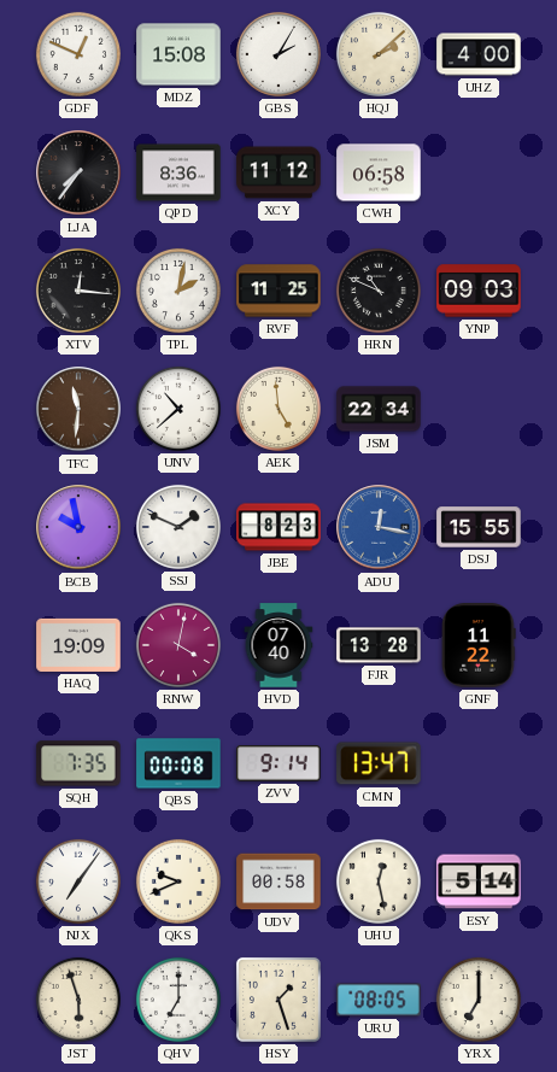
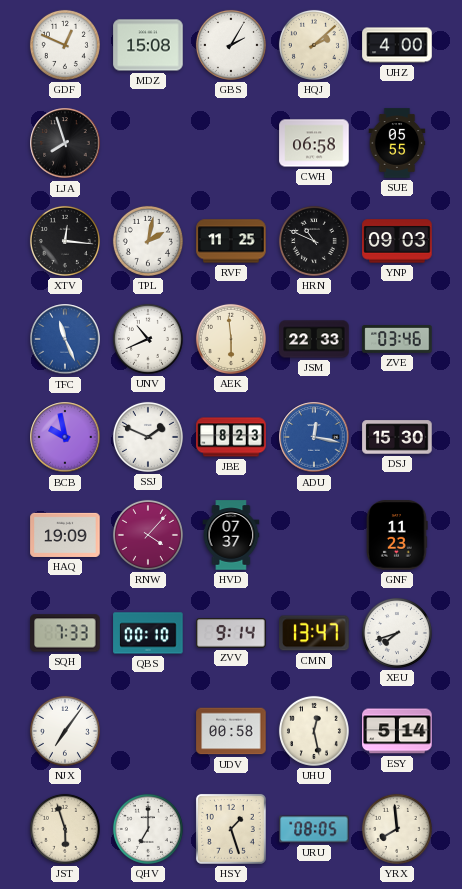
LJA: 7:36 -> 7:57
QPD: 8:36 -> none
XCY: 11:12 -> none
SUE: none -> 05:55
TFC: 11:31 -> 11:26
TFC dial: brown -> blue
UNV: 10:38 -> 10:41
AEK: 4:59 -> 5:59
JSM: 22:34 -> 22:33
ZVE: none -> 03:46
DSJ: 15:55 -> 15:30
RNW: 4:02 -> 4:07
HVD: 07:40 -> 07:37
FJR: 13:28 -> none
GNF: 11:22 -> 11:23
SQH: 7:35 -> 7:33
QBS: 00:08 -> 00:10
XEU: none -> 7:42
QKS: 9:41 -> none
YRX: 7:00 -> 7:59
